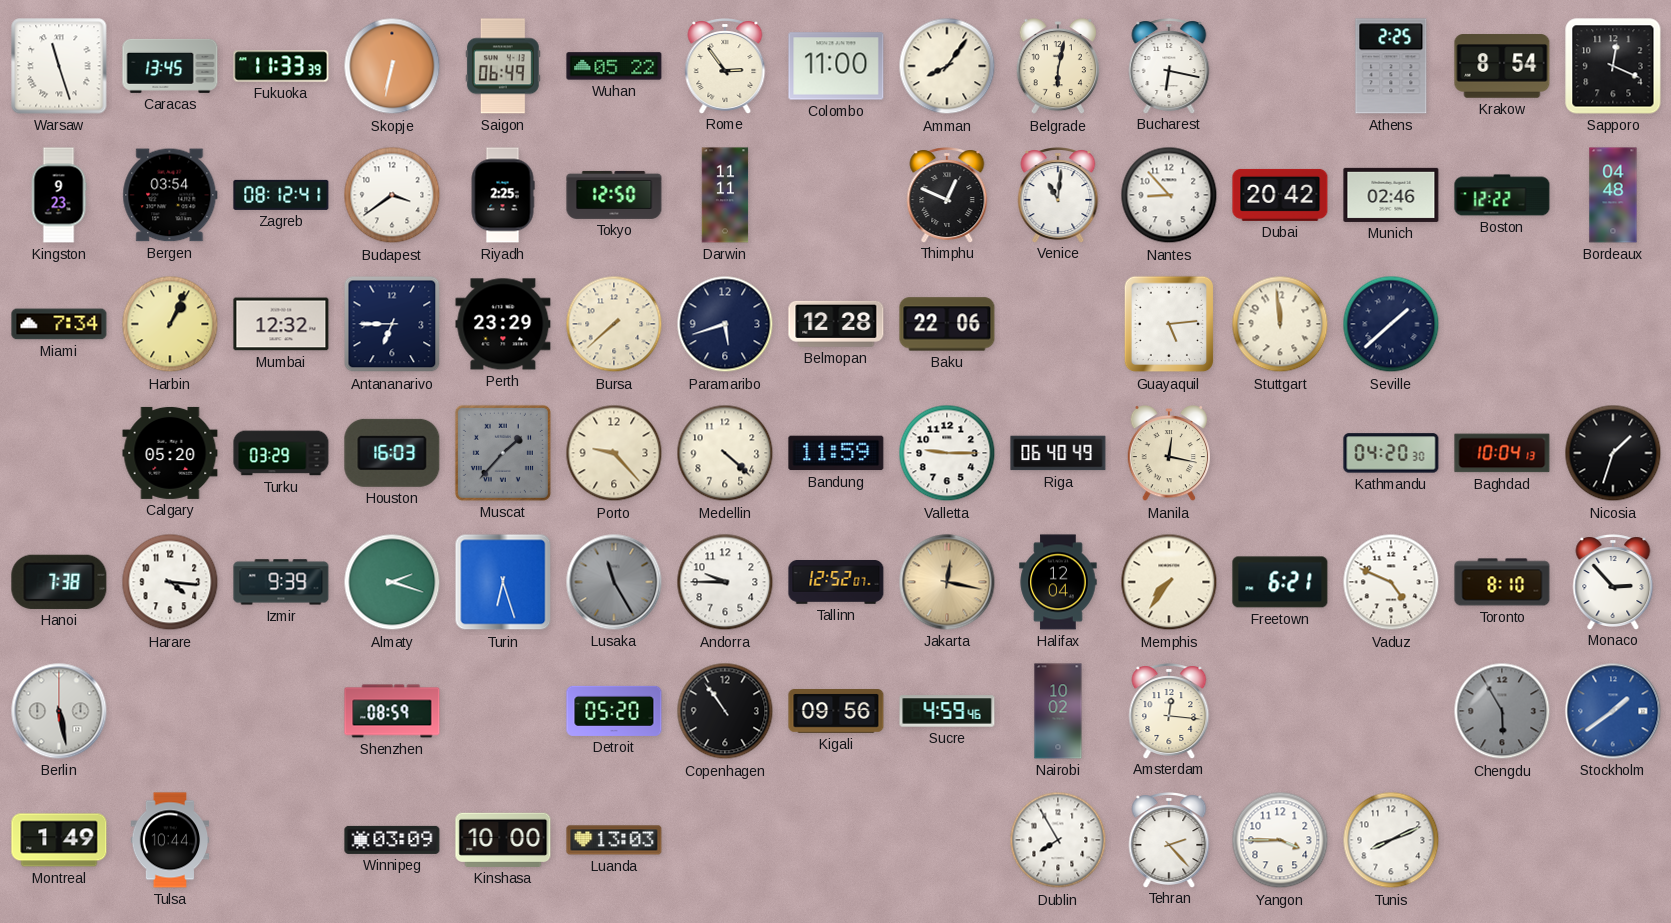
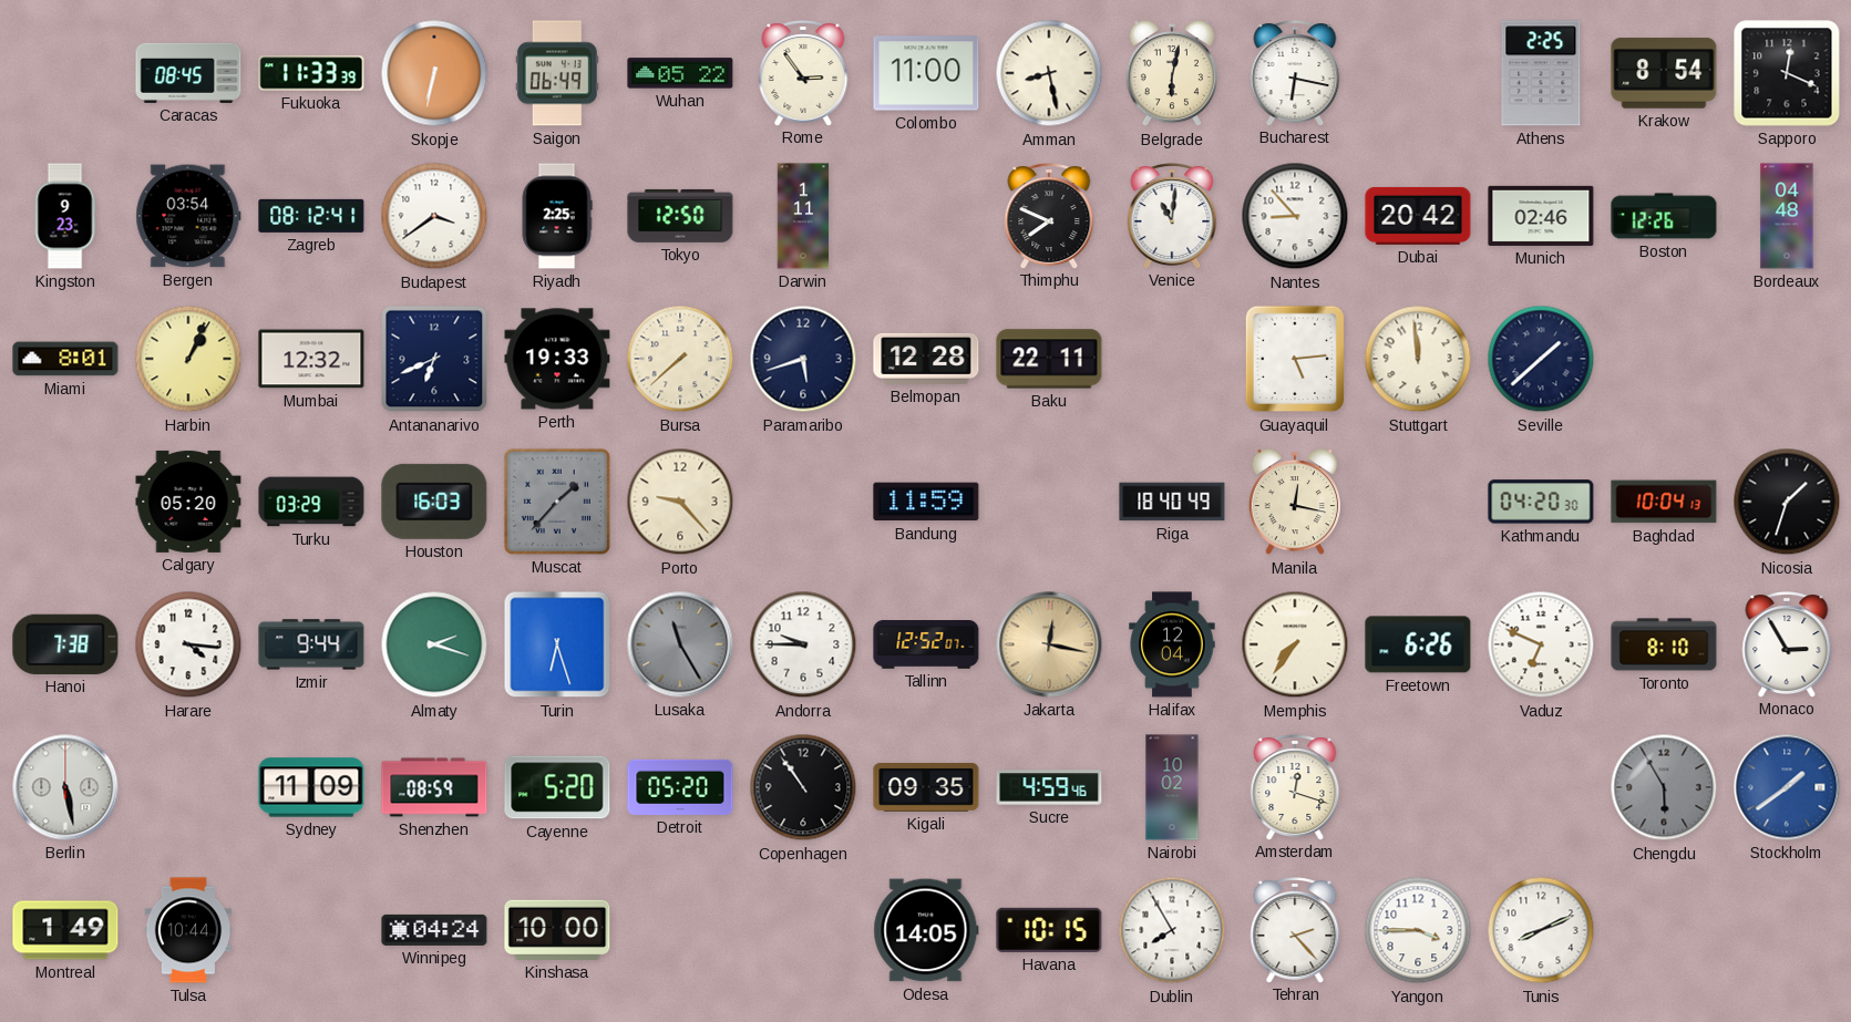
Warsaw: 11:27 -> none
Caracas: 13:45 -> 08:45
Amman: 8:06 -> 8:28
Darwin: 11:11 -> 1:11
Thimphu: 12:49 -> 7:49
Boston: 12:22 -> 12:26
Miami: 7:34 -> 8:01
Antananarivo: 6:45 -> 6:41
Perth: 23:29 -> 19:33
Baku: 22:06 -> 22:11
Medellin: 4:22 -> none
Valletta: 9:15 -> none
Riga: 06:40 -> 18:40
Izmir: 9:39 -> 9:44
Freetown: 6:21 -> 6:26
Vaduz: 4:49 -> 6:49
Monaco: 2:53 -> 2:55
Sydney: none -> 11:09
Cayenne: none -> 5:20
Kigali: 09:56 -> 09:35
Amsterdam: 12:16 -> 12:18
Winnipeg: 03:09 -> 04:24
Luanda: 13:03 -> none
Odesa: none -> 14:05
Havana: none -> 10:15
